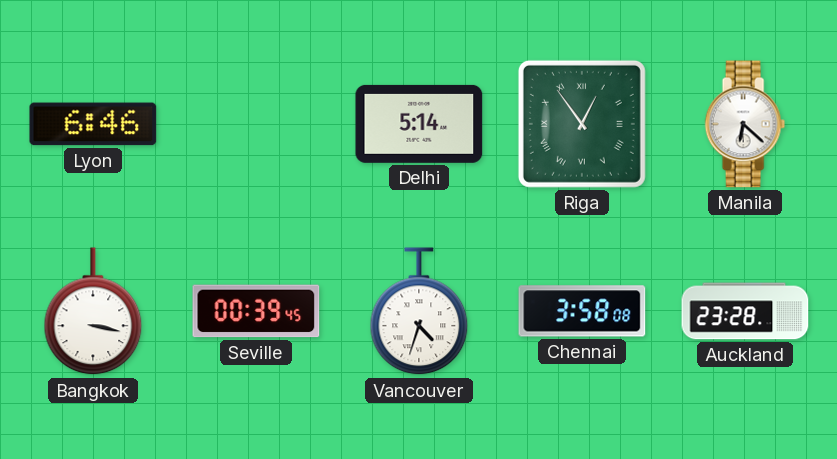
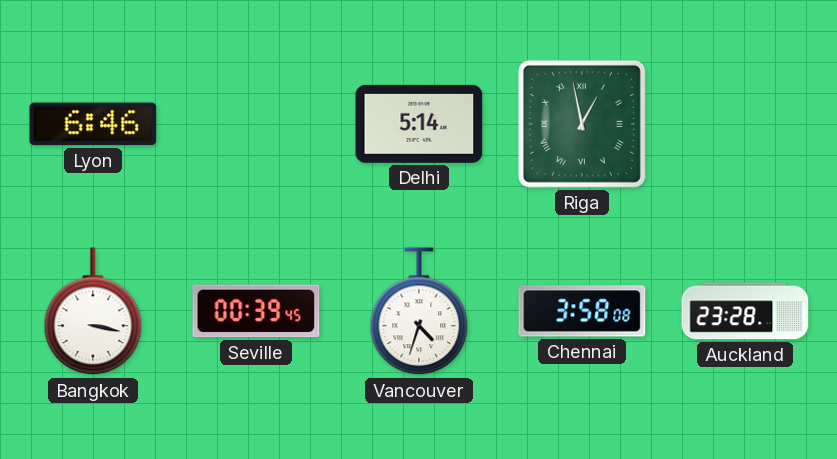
Riga: 12:54 -> 12:58
Manila: 6:22 -> none
